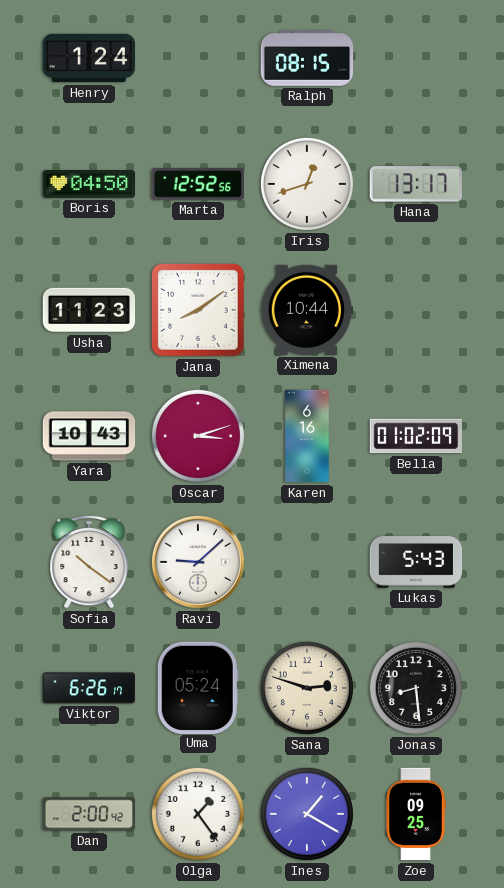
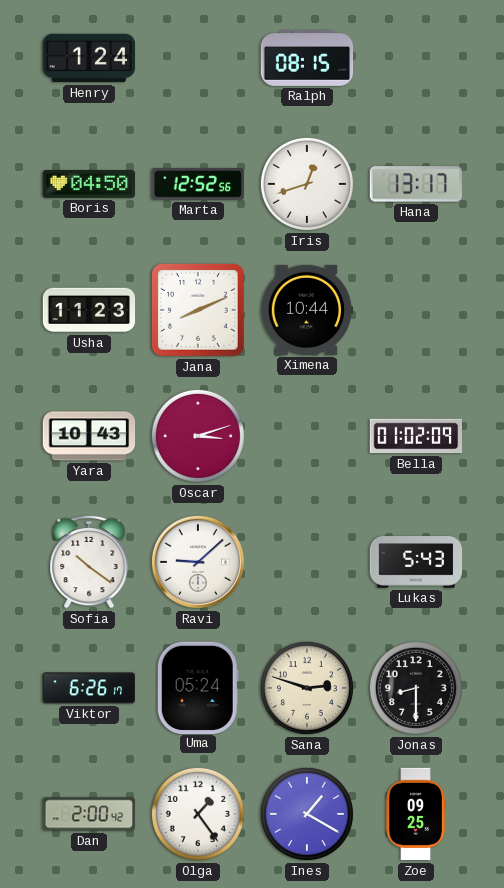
Jana: 8:09 -> 8:11
Karen: 6:16 -> none
Jonas: 8:29 -> 8:30
